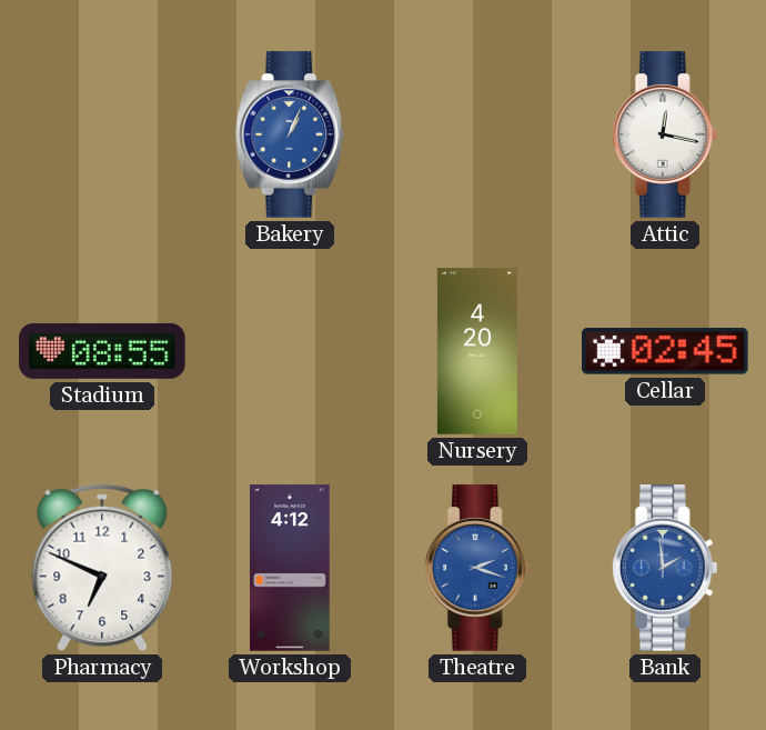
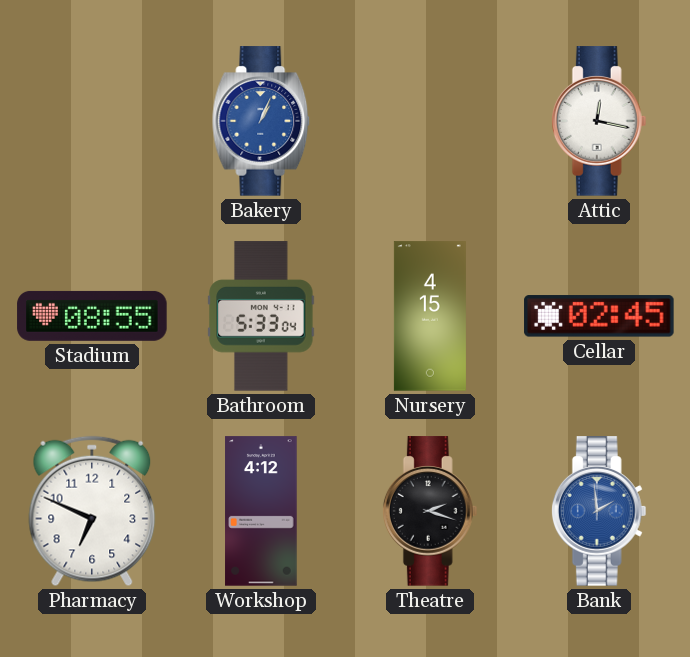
Bathroom: none -> 5:33
Nursery: 4:20 -> 4:15
Theatre dial: blue -> black
